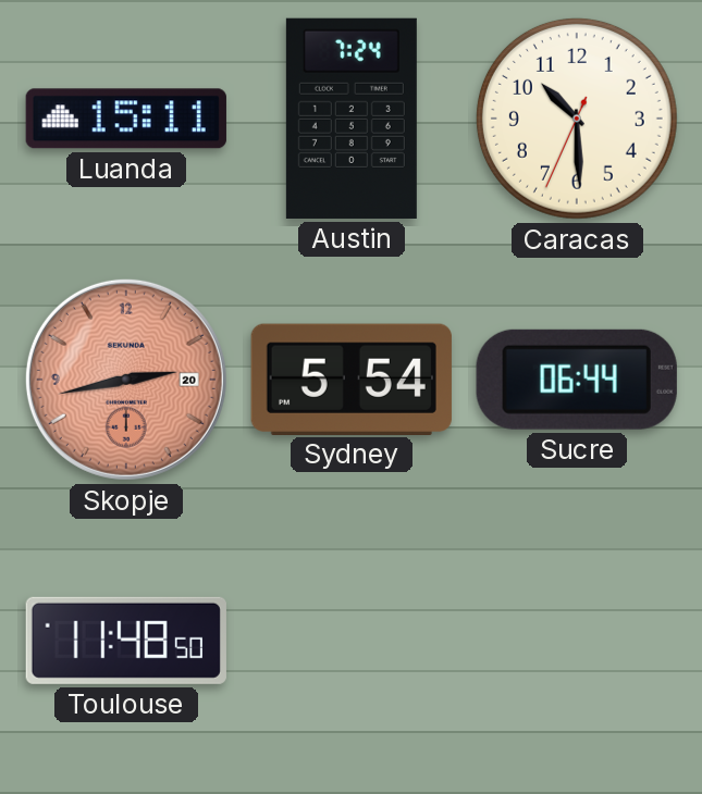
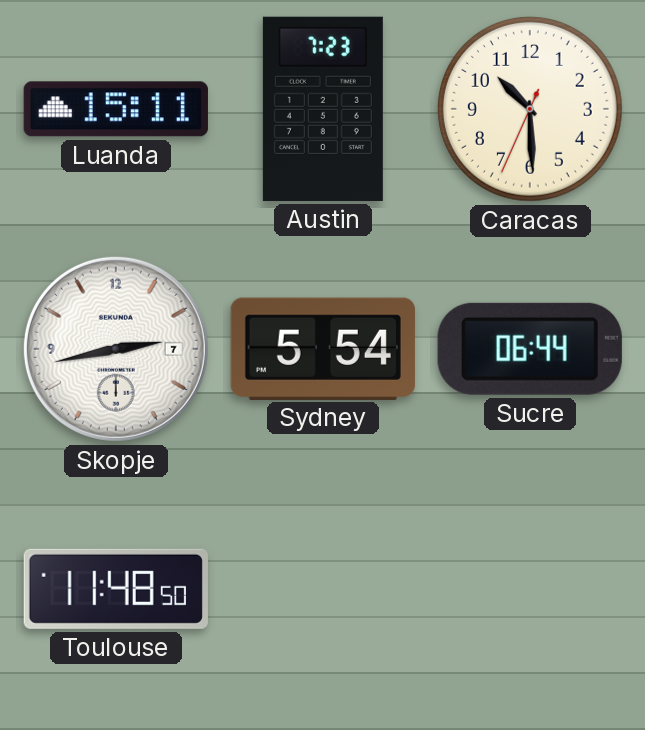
Austin: 7:24 -> 7:23
Skopje date: 20 -> 7
Skopje dial: salmon -> white
